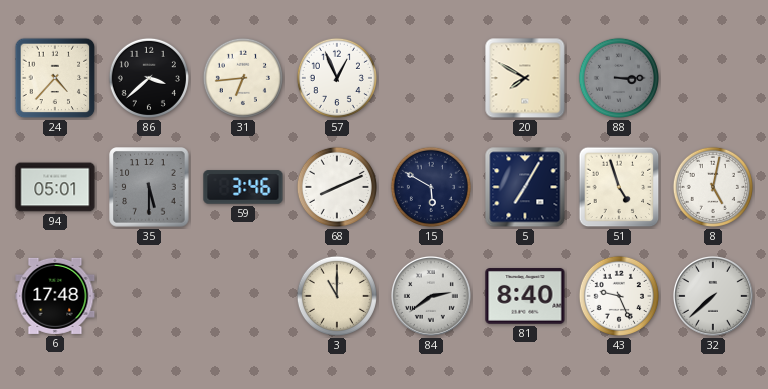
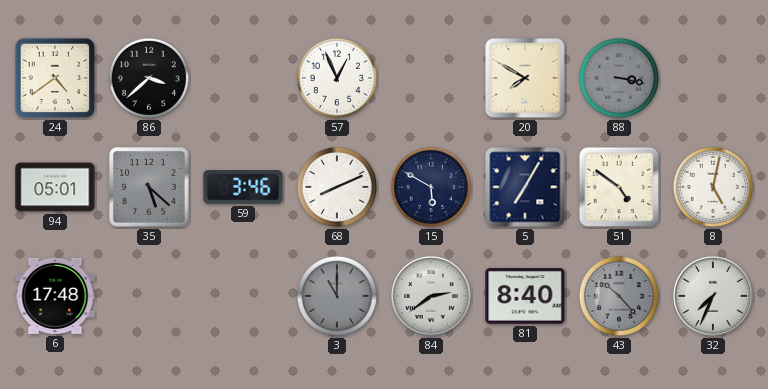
24: 4:37 -> 4:39
31: 6:44 -> none
88: 3:15 -> 3:17
35: 5:30 -> 5:22
51: 4:57 -> 4:51
3 dial: cream -> grey
43: 9:26 -> 10:23
43 dial: white -> grey
32: 7:38 -> 7:34
